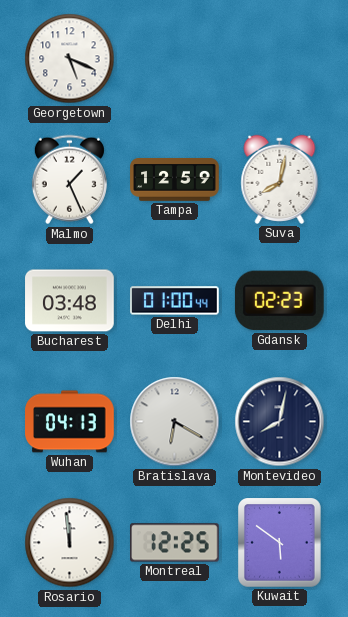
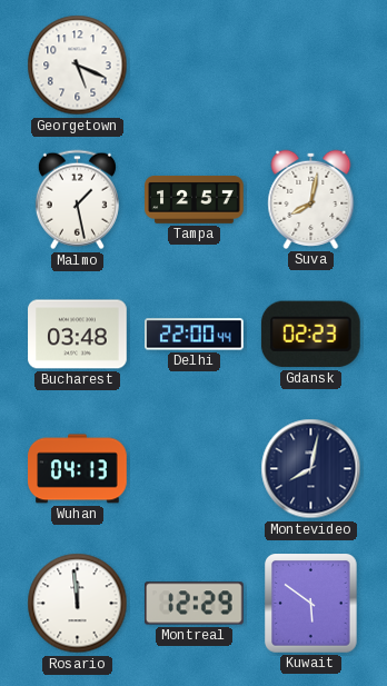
Malmo: 1:26 -> 1:28
Tampa: 12:59 -> 12:57
Delhi: 01:00 -> 22:00
Bratislava: 6:20 -> none
Montreal: 12:25 -> 12:29
